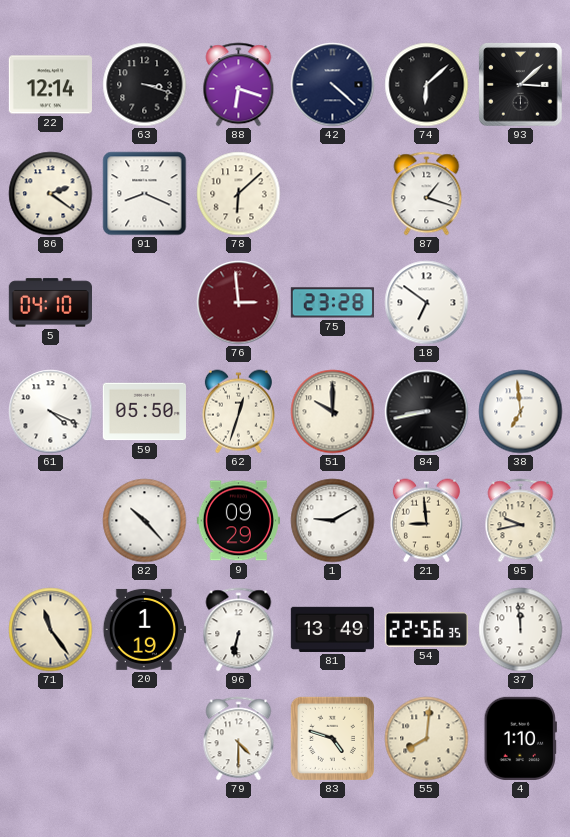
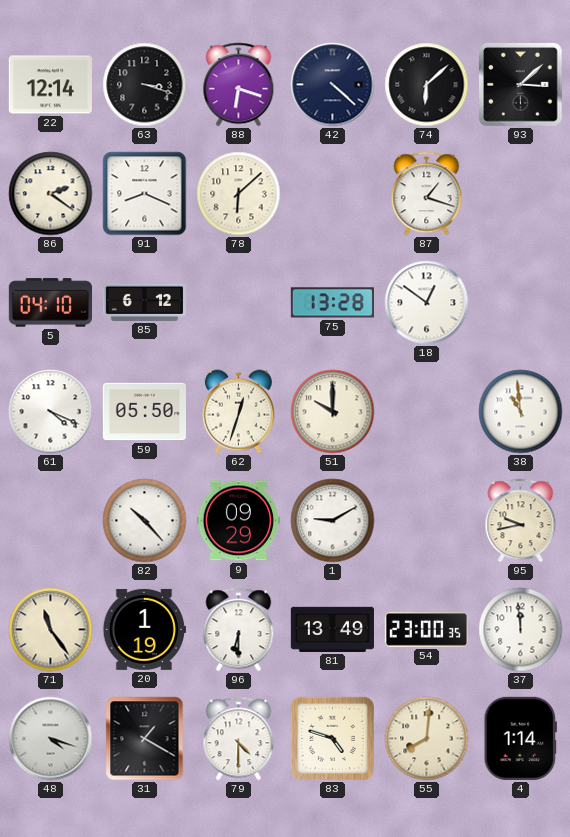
85: none -> 6:12
76: 2:59 -> none
75: 23:28 -> 13:28
18: 6:51 -> 12:51
84: 8:43 -> none
38: 6:59 -> 10:59
21: 8:59 -> none
96: 6:32 -> 6:30
54: 22:56 -> 23:00
48: none -> 4:18
31: none -> 1:20
4: 1:10 -> 1:14
